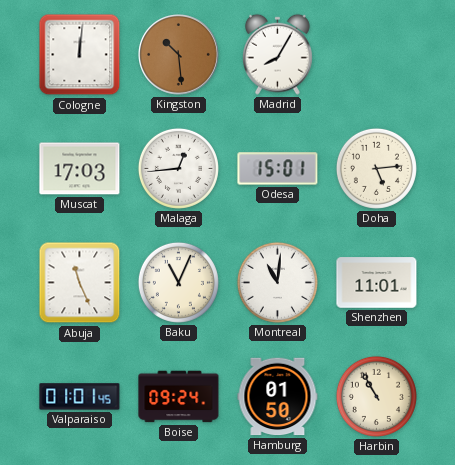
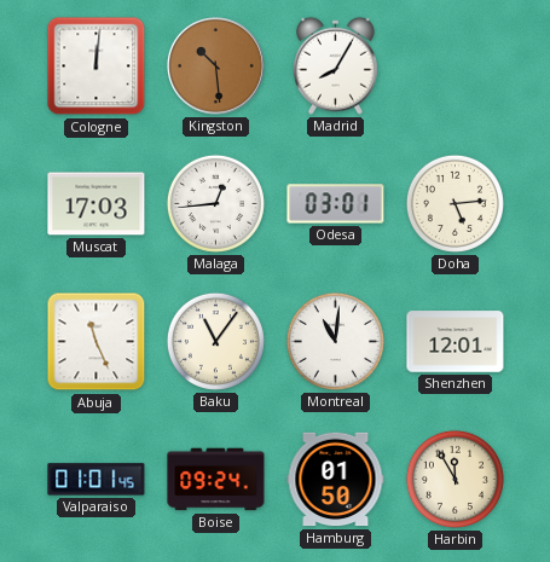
Odesa: 15:01 -> 03:01
Baku: 11:04 -> 11:06
Shenzhen: 11:01 -> 12:01
Harbin: 10:55 -> 11:55
